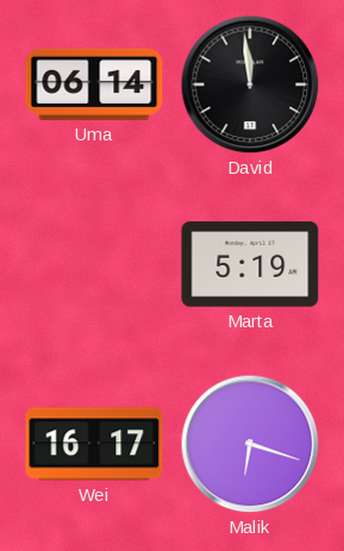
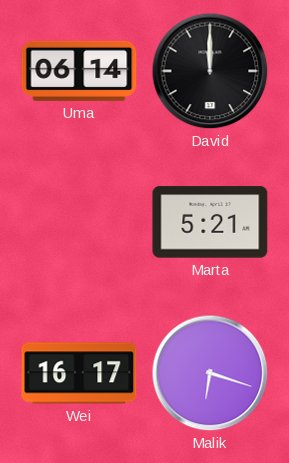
David: 11:59 -> 12:00
Marta: 5:19 -> 5:21
